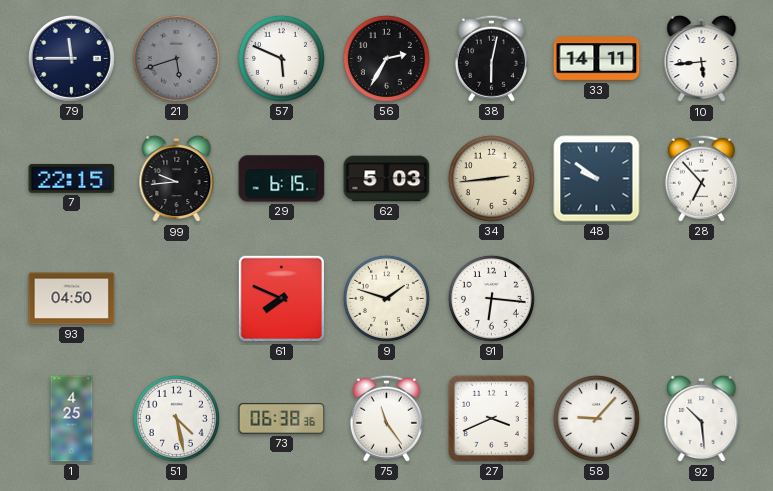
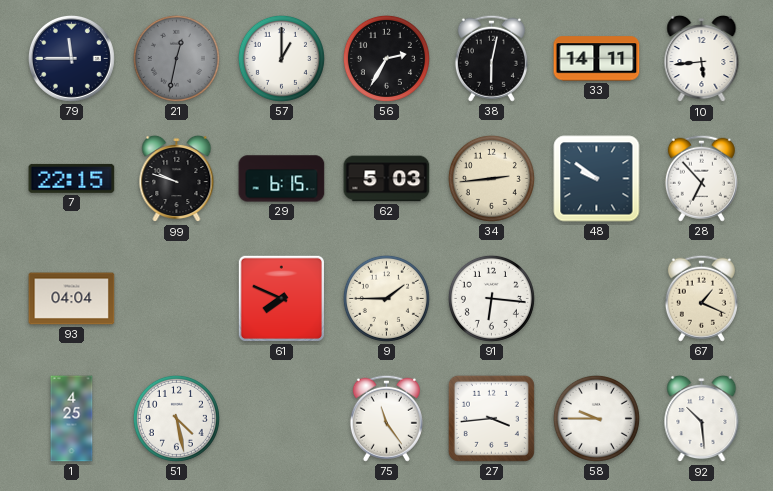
21: 5:42 -> 12:32
57: 5:49 -> 1:00
99: 9:44 -> 9:48
93: 04:50 -> 04:04
9: 1:48 -> 1:45
67: none -> 1:19
73: 06:38 -> none
27: 3:41 -> 3:44
58: 9:07 -> 9:45
